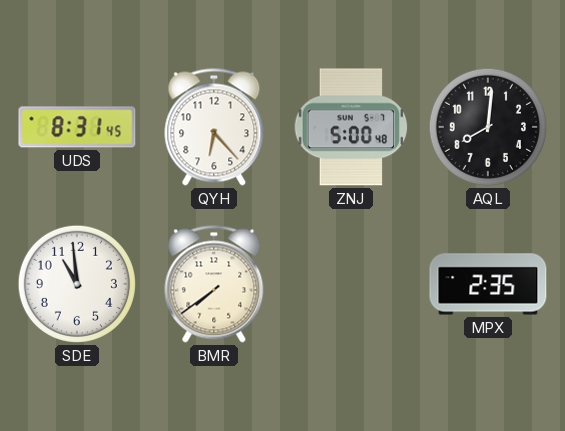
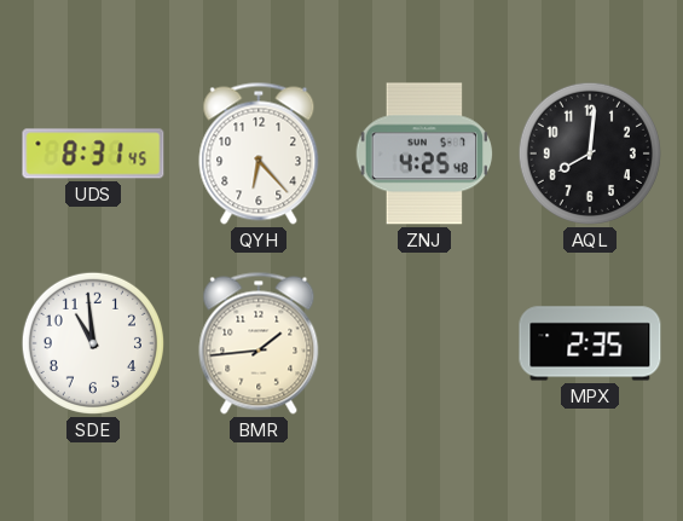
ZNJ: 5:00 -> 4:25
BMR: 7:39 -> 1:44
